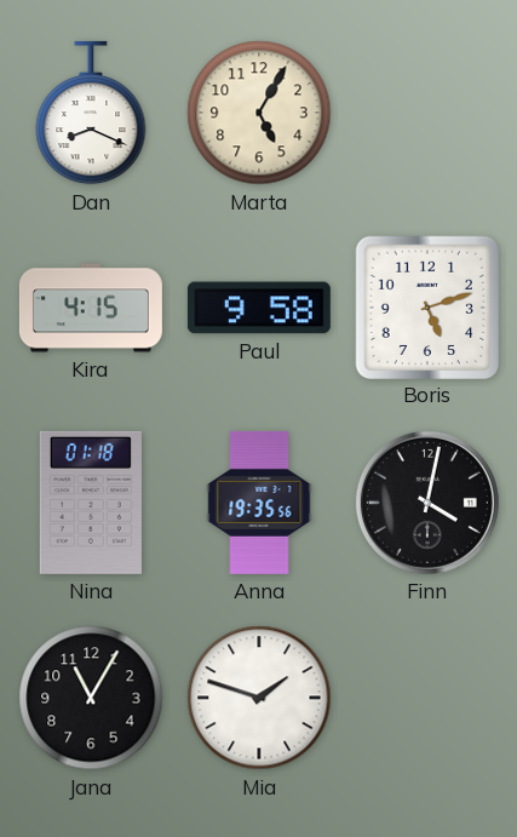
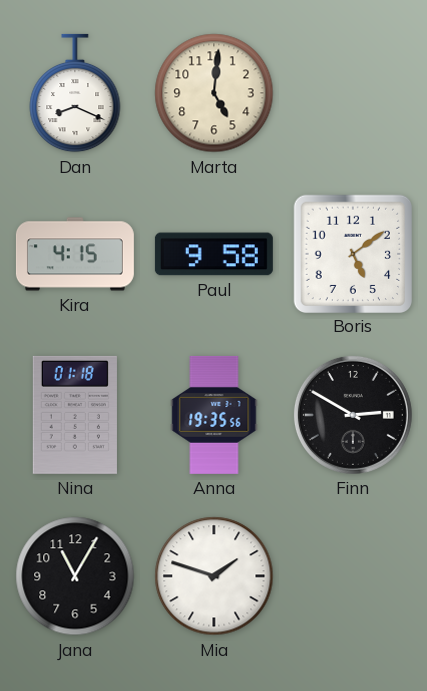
Marta: 5:05 -> 5:01
Boris: 5:12 -> 5:09
Finn: 4:02 -> 2:50
